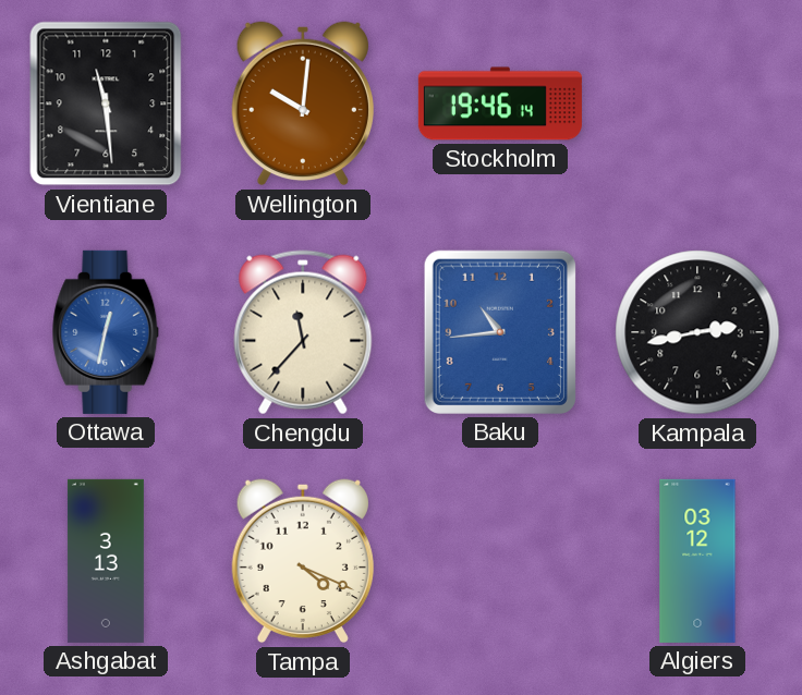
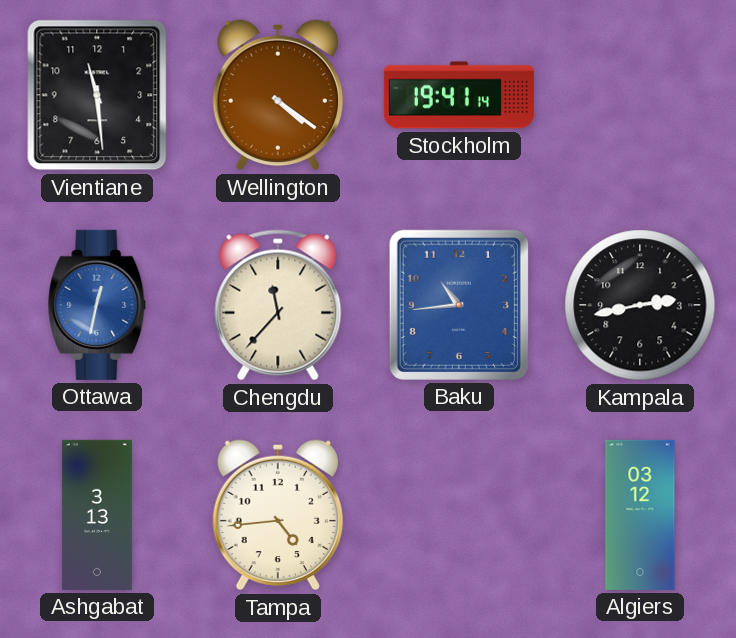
Wellington: 10:01 -> 4:21
Stockholm: 19:46 -> 19:41
Tampa: 4:19 -> 4:44
